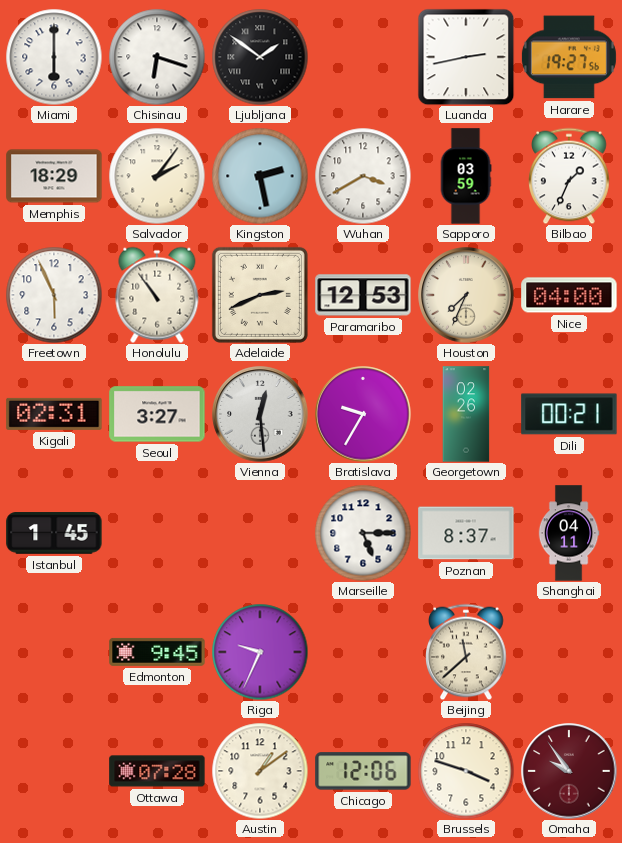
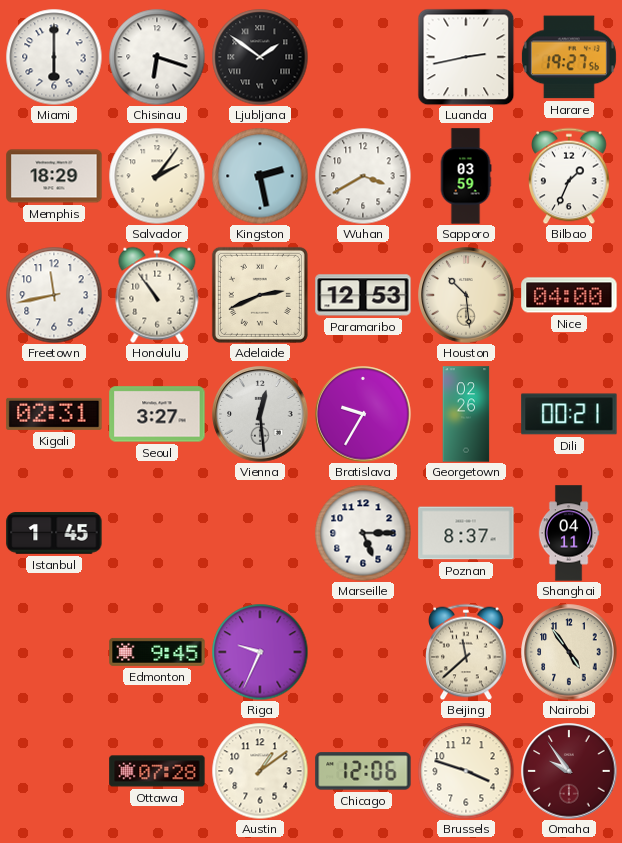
Freetown: 5:56 -> 11:43
Houston: 7:34 -> 10:29
Nairobi: none -> 4:54
